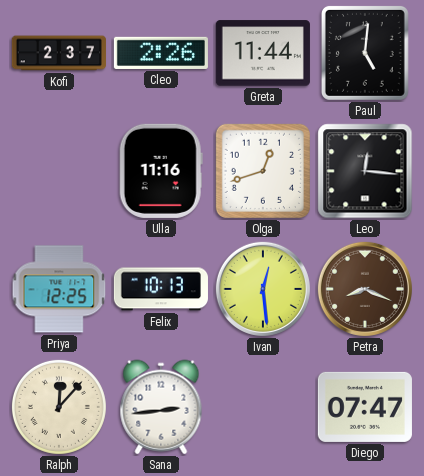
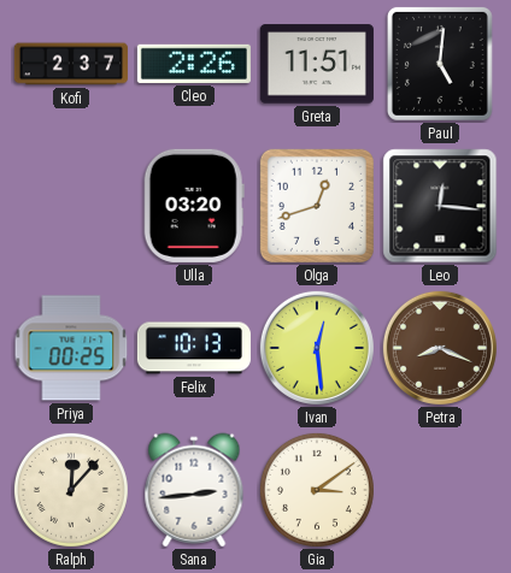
Greta: 11:44 -> 11:51
Ulla: 11:16 -> 03:20
Priya: 12:25 -> 00:25
Gia: none -> 3:09
Diego: 07:47 -> none
